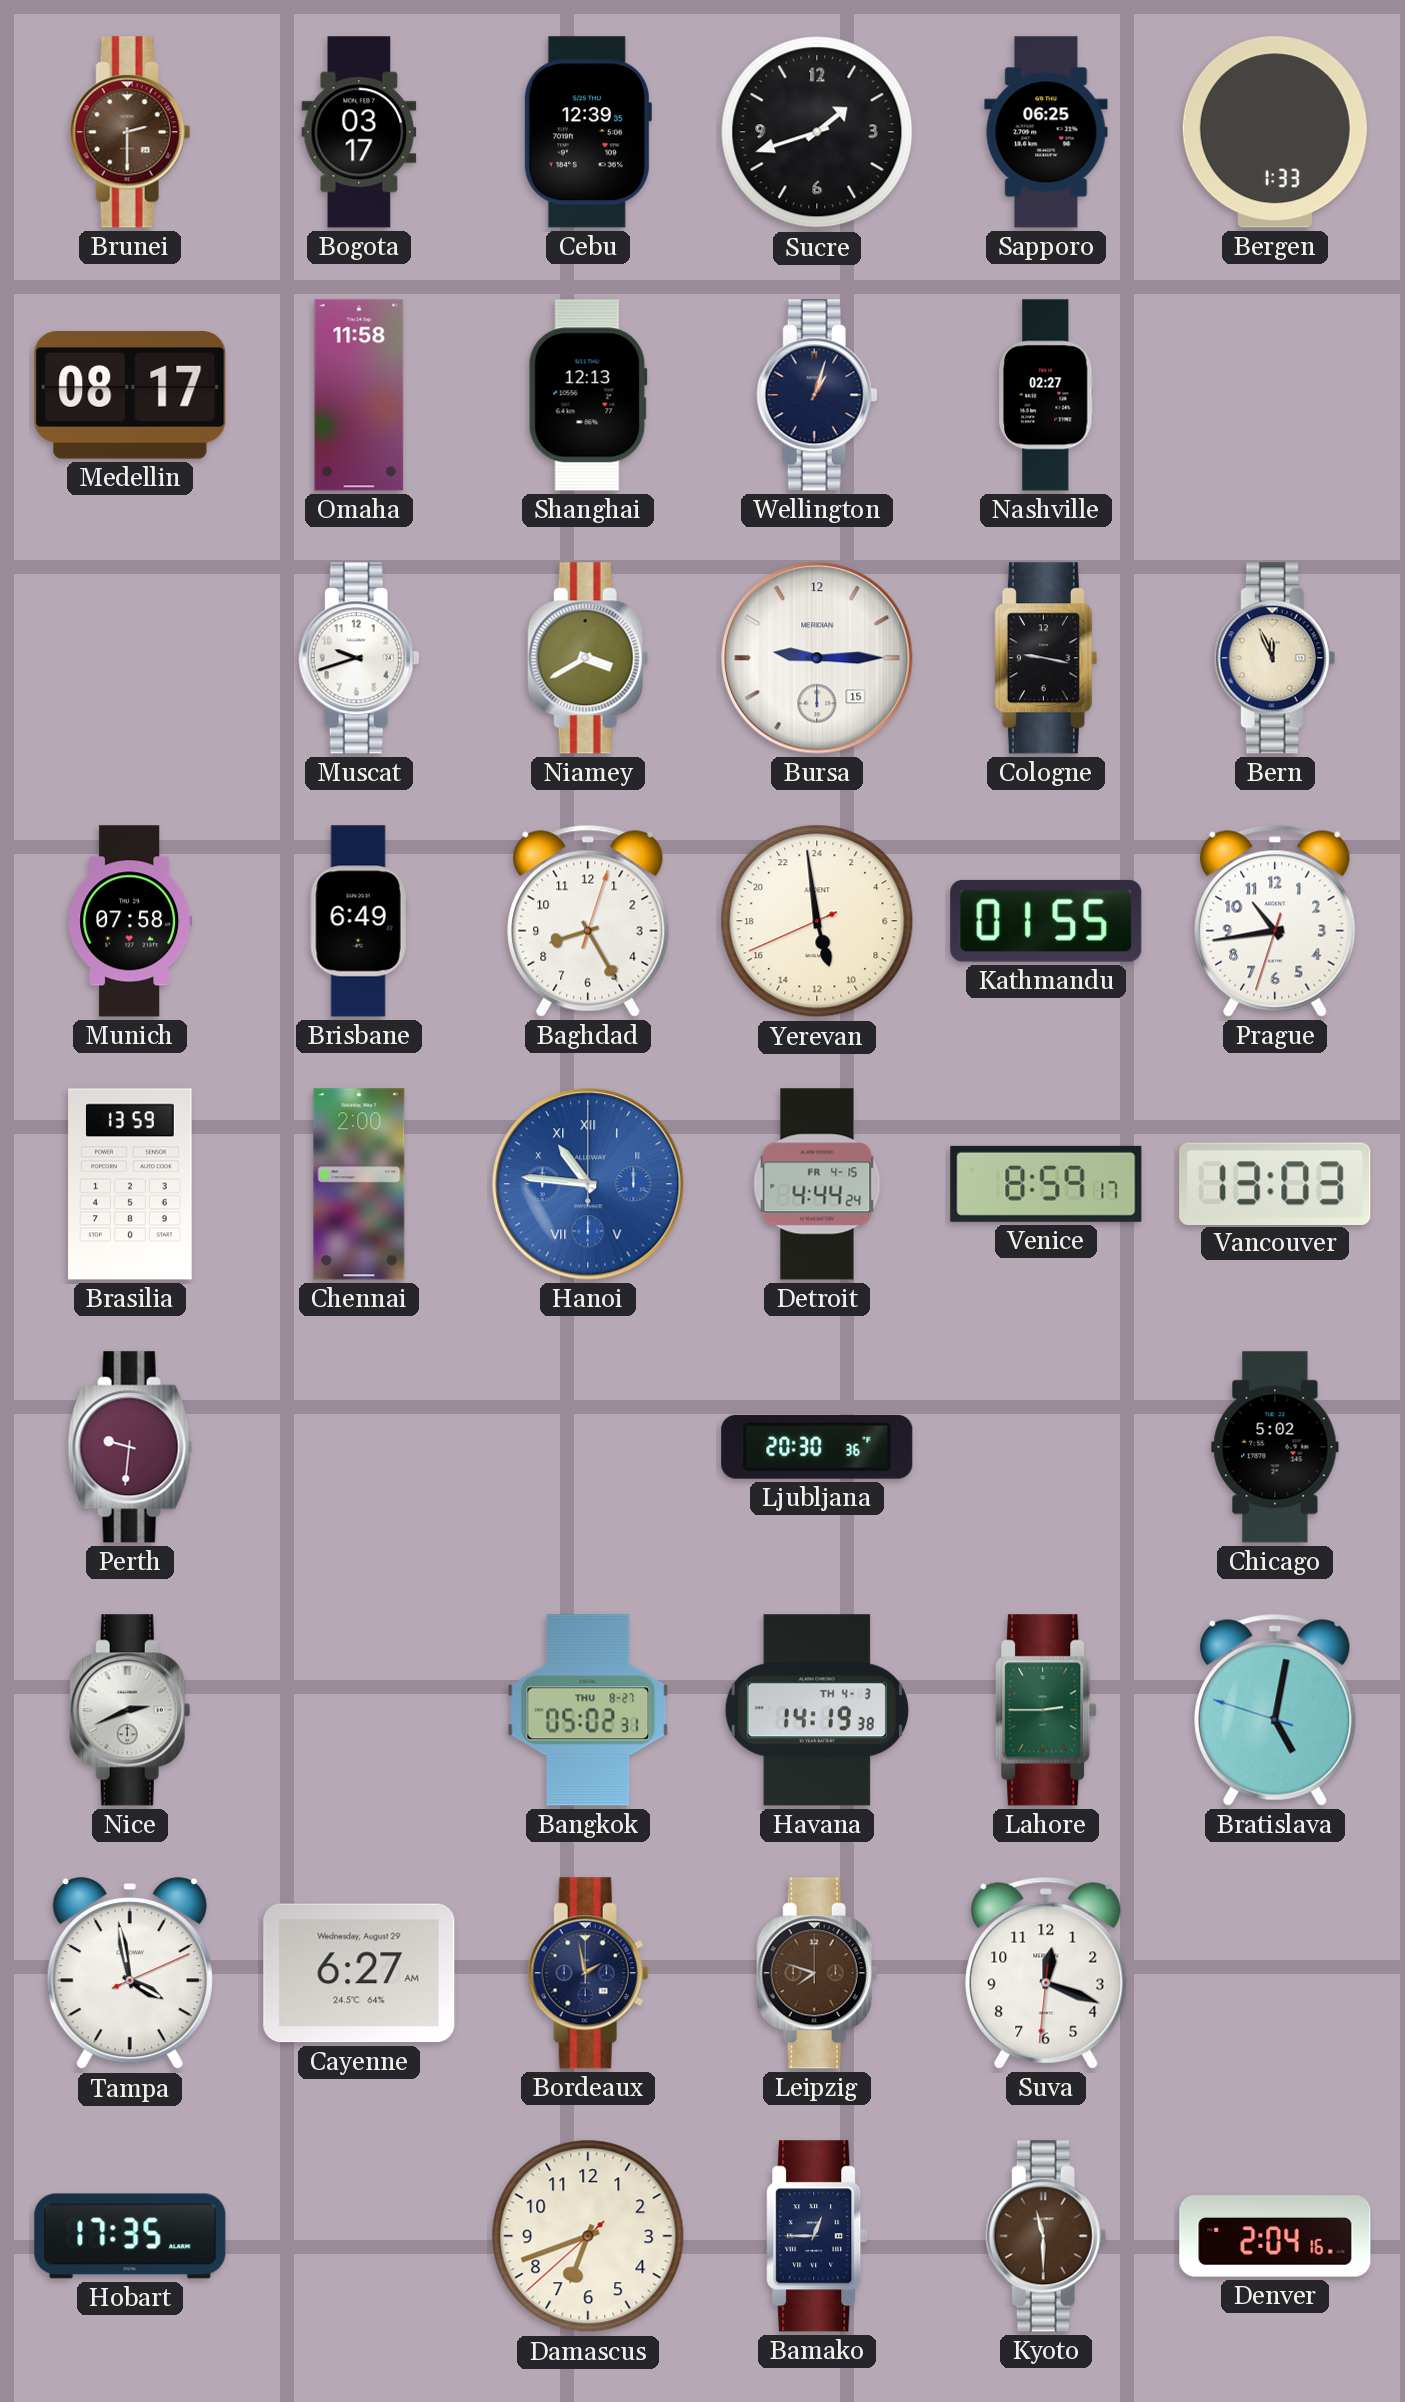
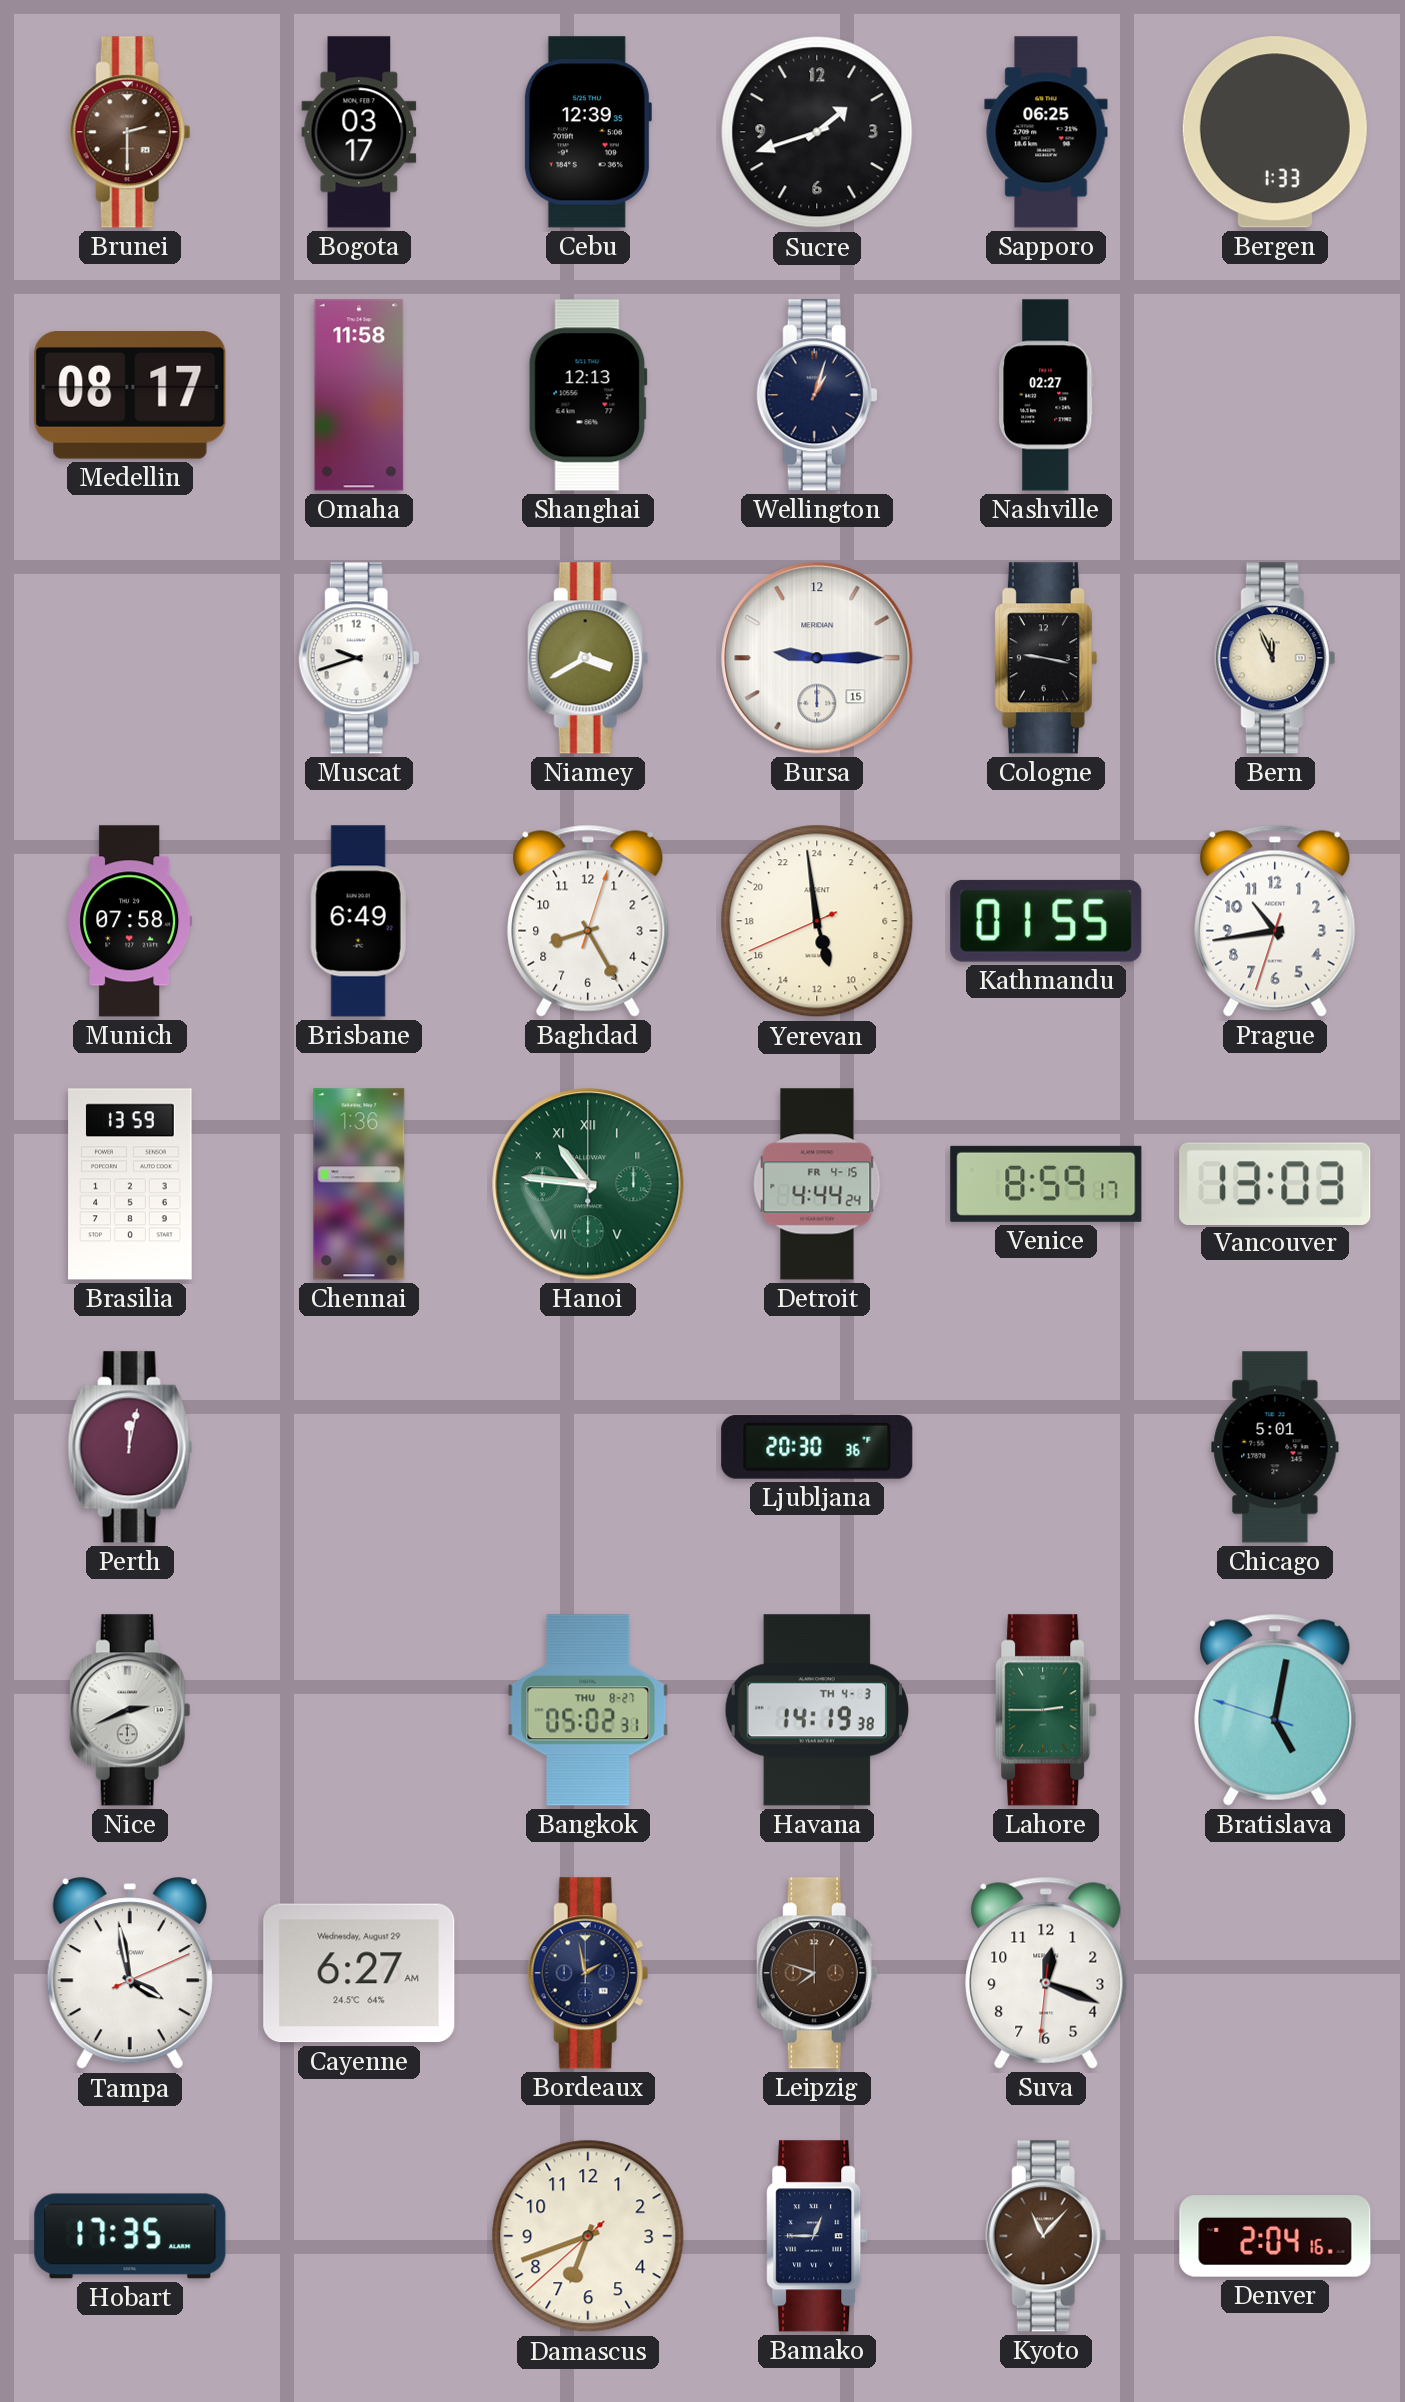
Chennai: 2:00 -> 1:36
Hanoi dial: blue -> green
Perth: 9:31 -> 12:02
Chicago: 5:02 -> 5:01
Kyoto: 11:30 -> 11:07
